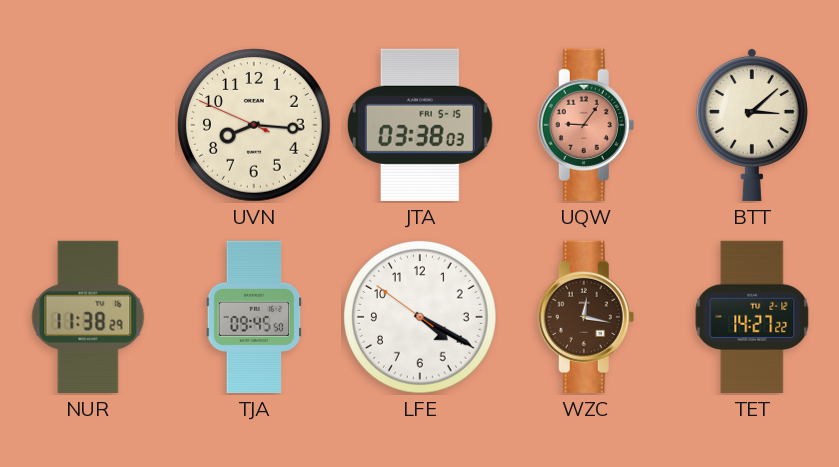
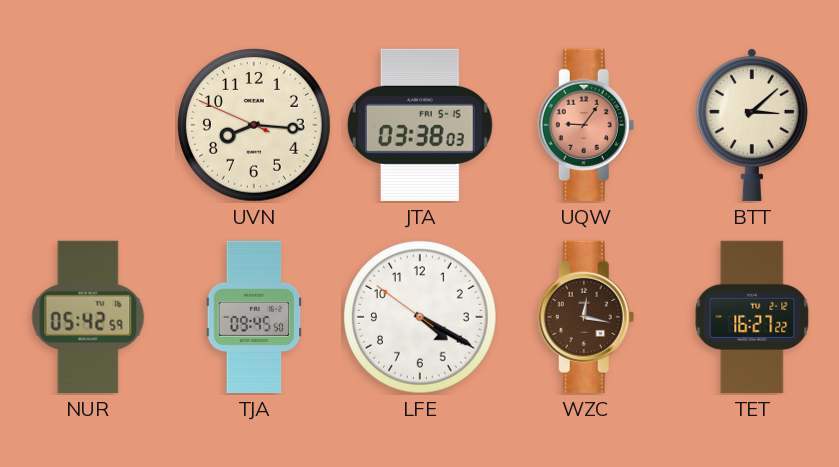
NUR: 11:38 -> 05:42
TET: 14:27 -> 16:27
